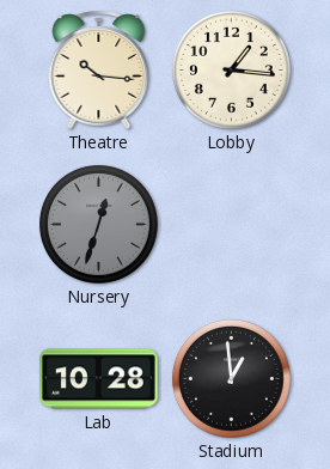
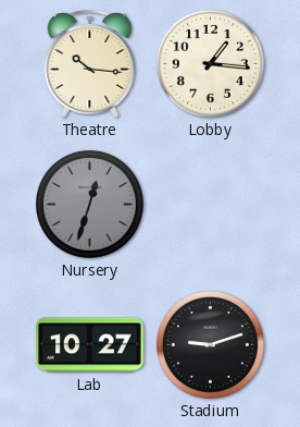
Lab: 10:28 -> 10:27
Stadium: 12:59 -> 9:12
